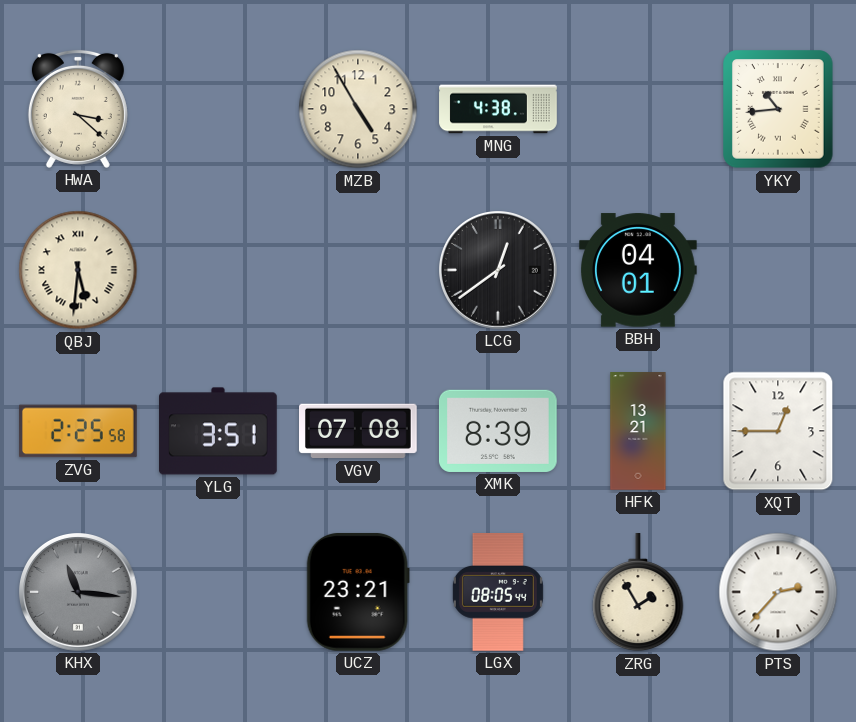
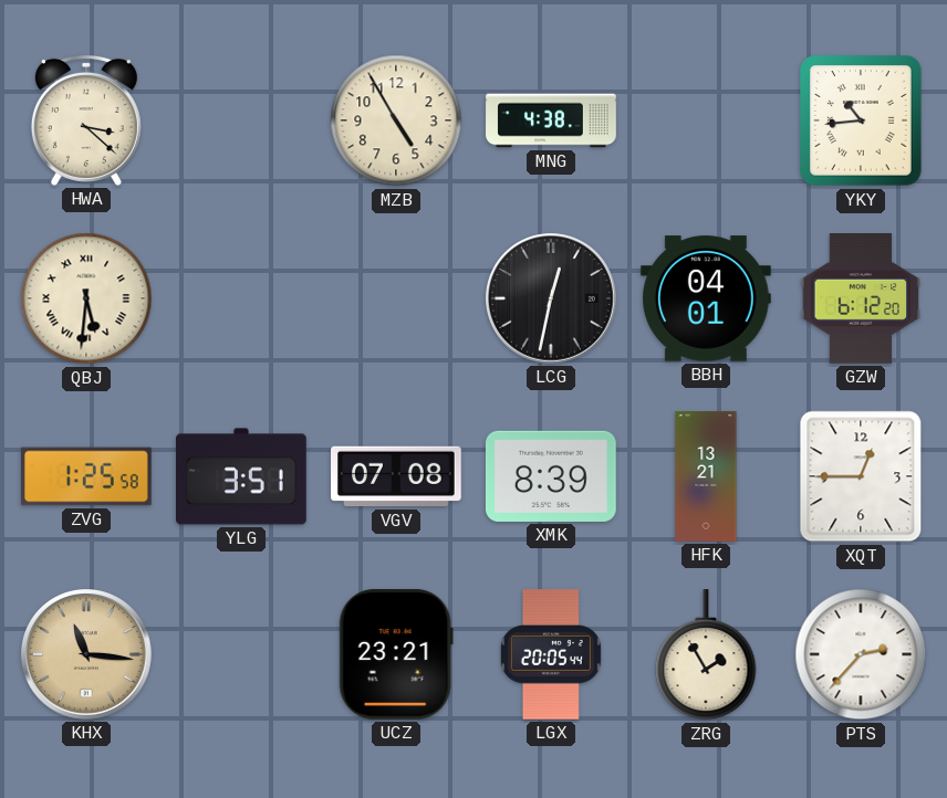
LCG: 12:39 -> 12:32
GZW: none -> 6:12
ZVG: 2:25 -> 1:25
KHX dial: grey -> champagne
LGX: 08:05 -> 20:05
